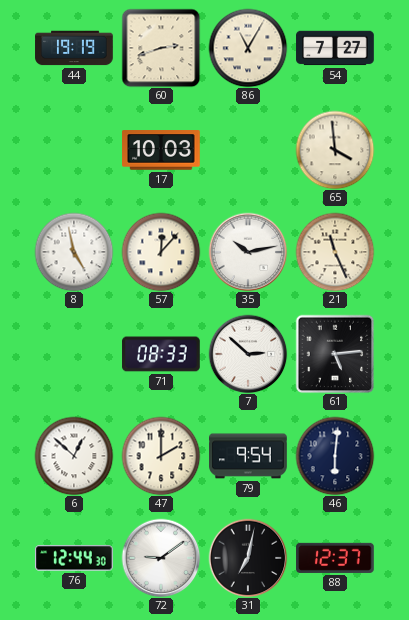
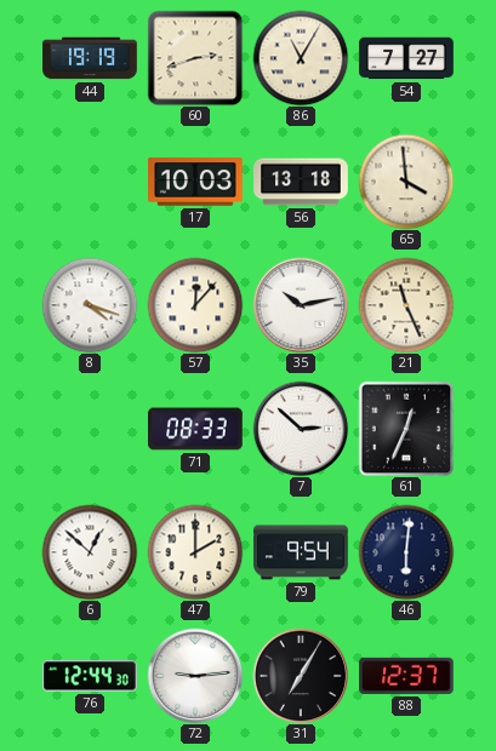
56: none -> 13:18
8: 4:58 -> 4:18
61: 5:14 -> 12:34
72: 9:09 -> 9:14
31: 7:02 -> 7:05
